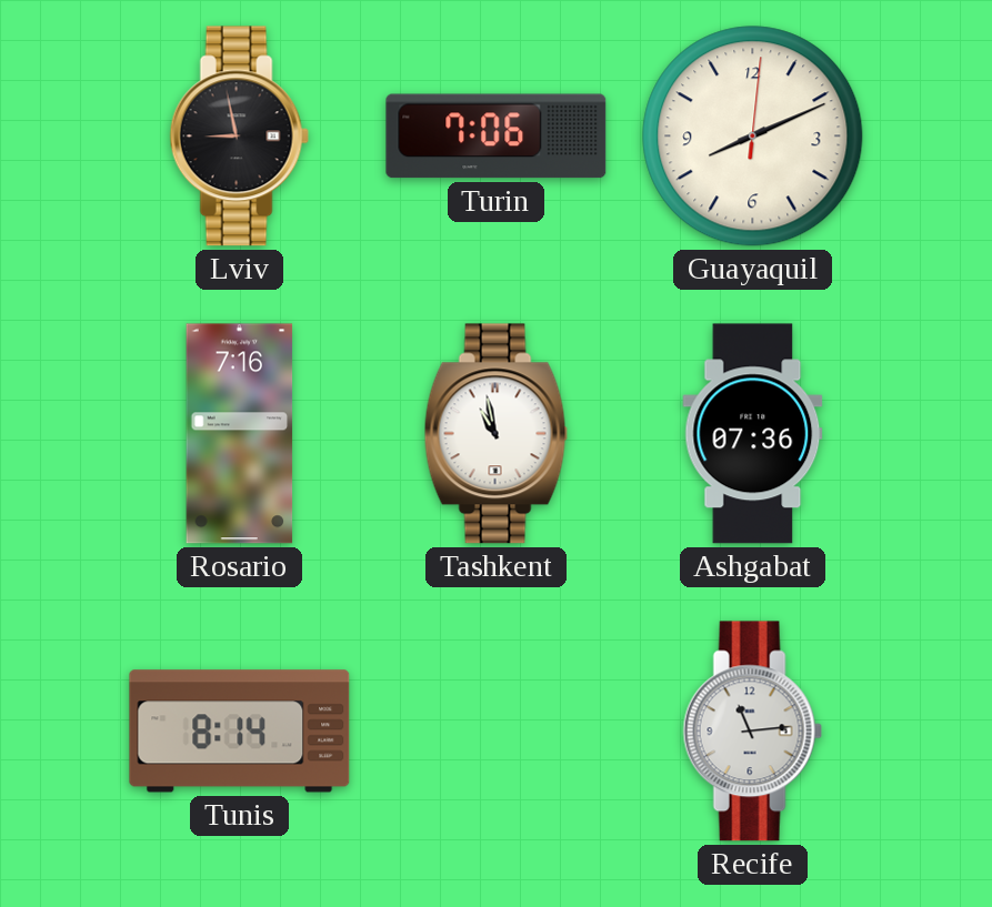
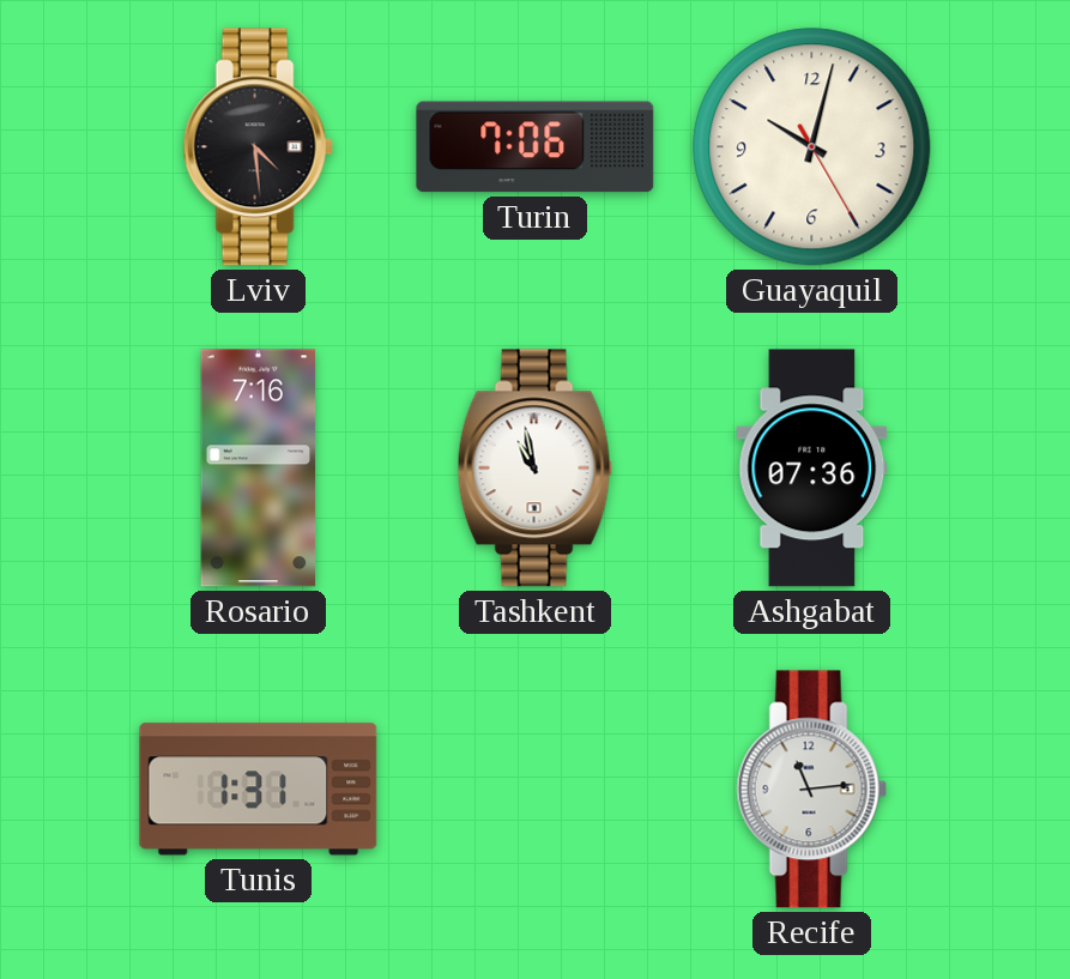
Lviv: 8:58 -> 4:29
Guayaquil: 8:11 -> 10:02
Tunis: 8:14 -> 1:31
